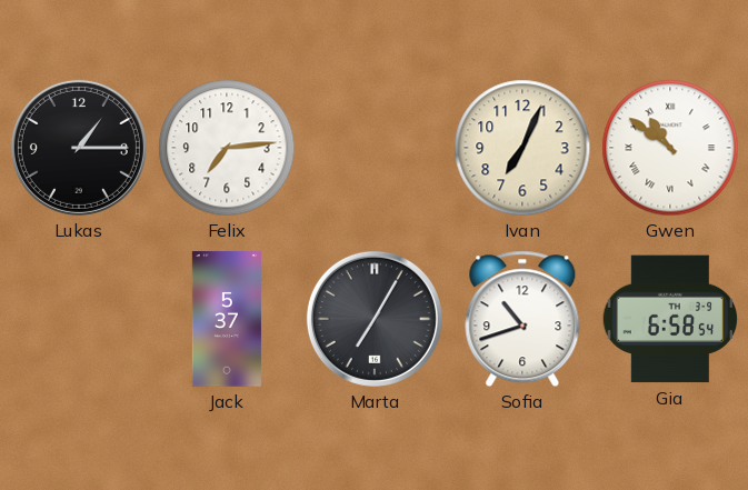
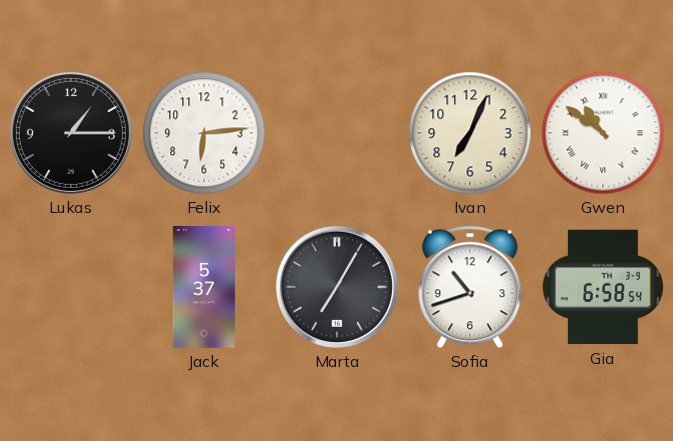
Felix: 7:14 -> 6:14
